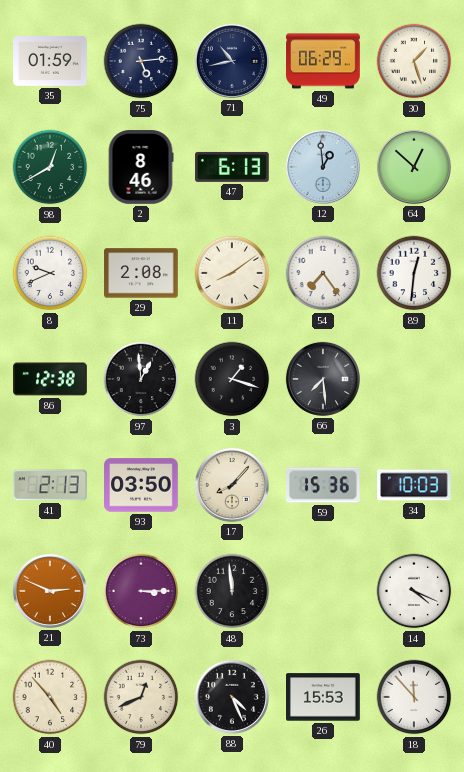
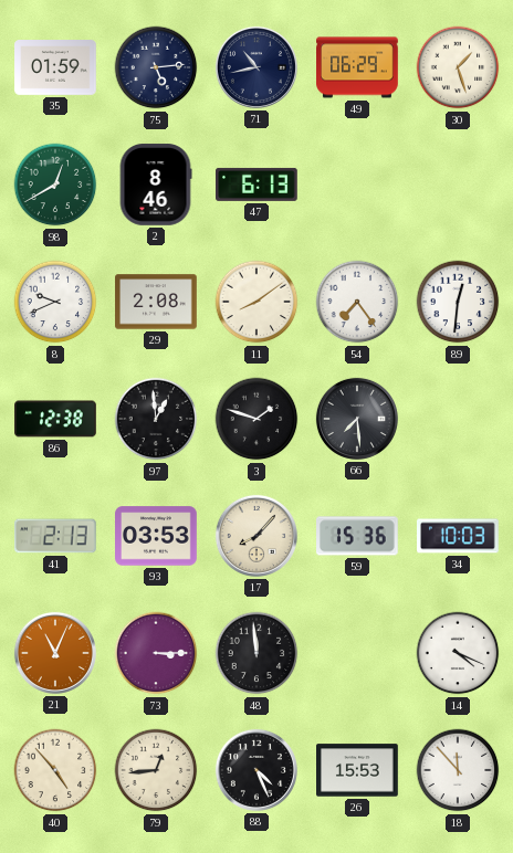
12: 12:59 -> none
64: 12:52 -> none
3: 1:18 -> 1:48
93: 03:50 -> 03:53
21: 2:49 -> 11:04
79: 12:41 -> 12:44
